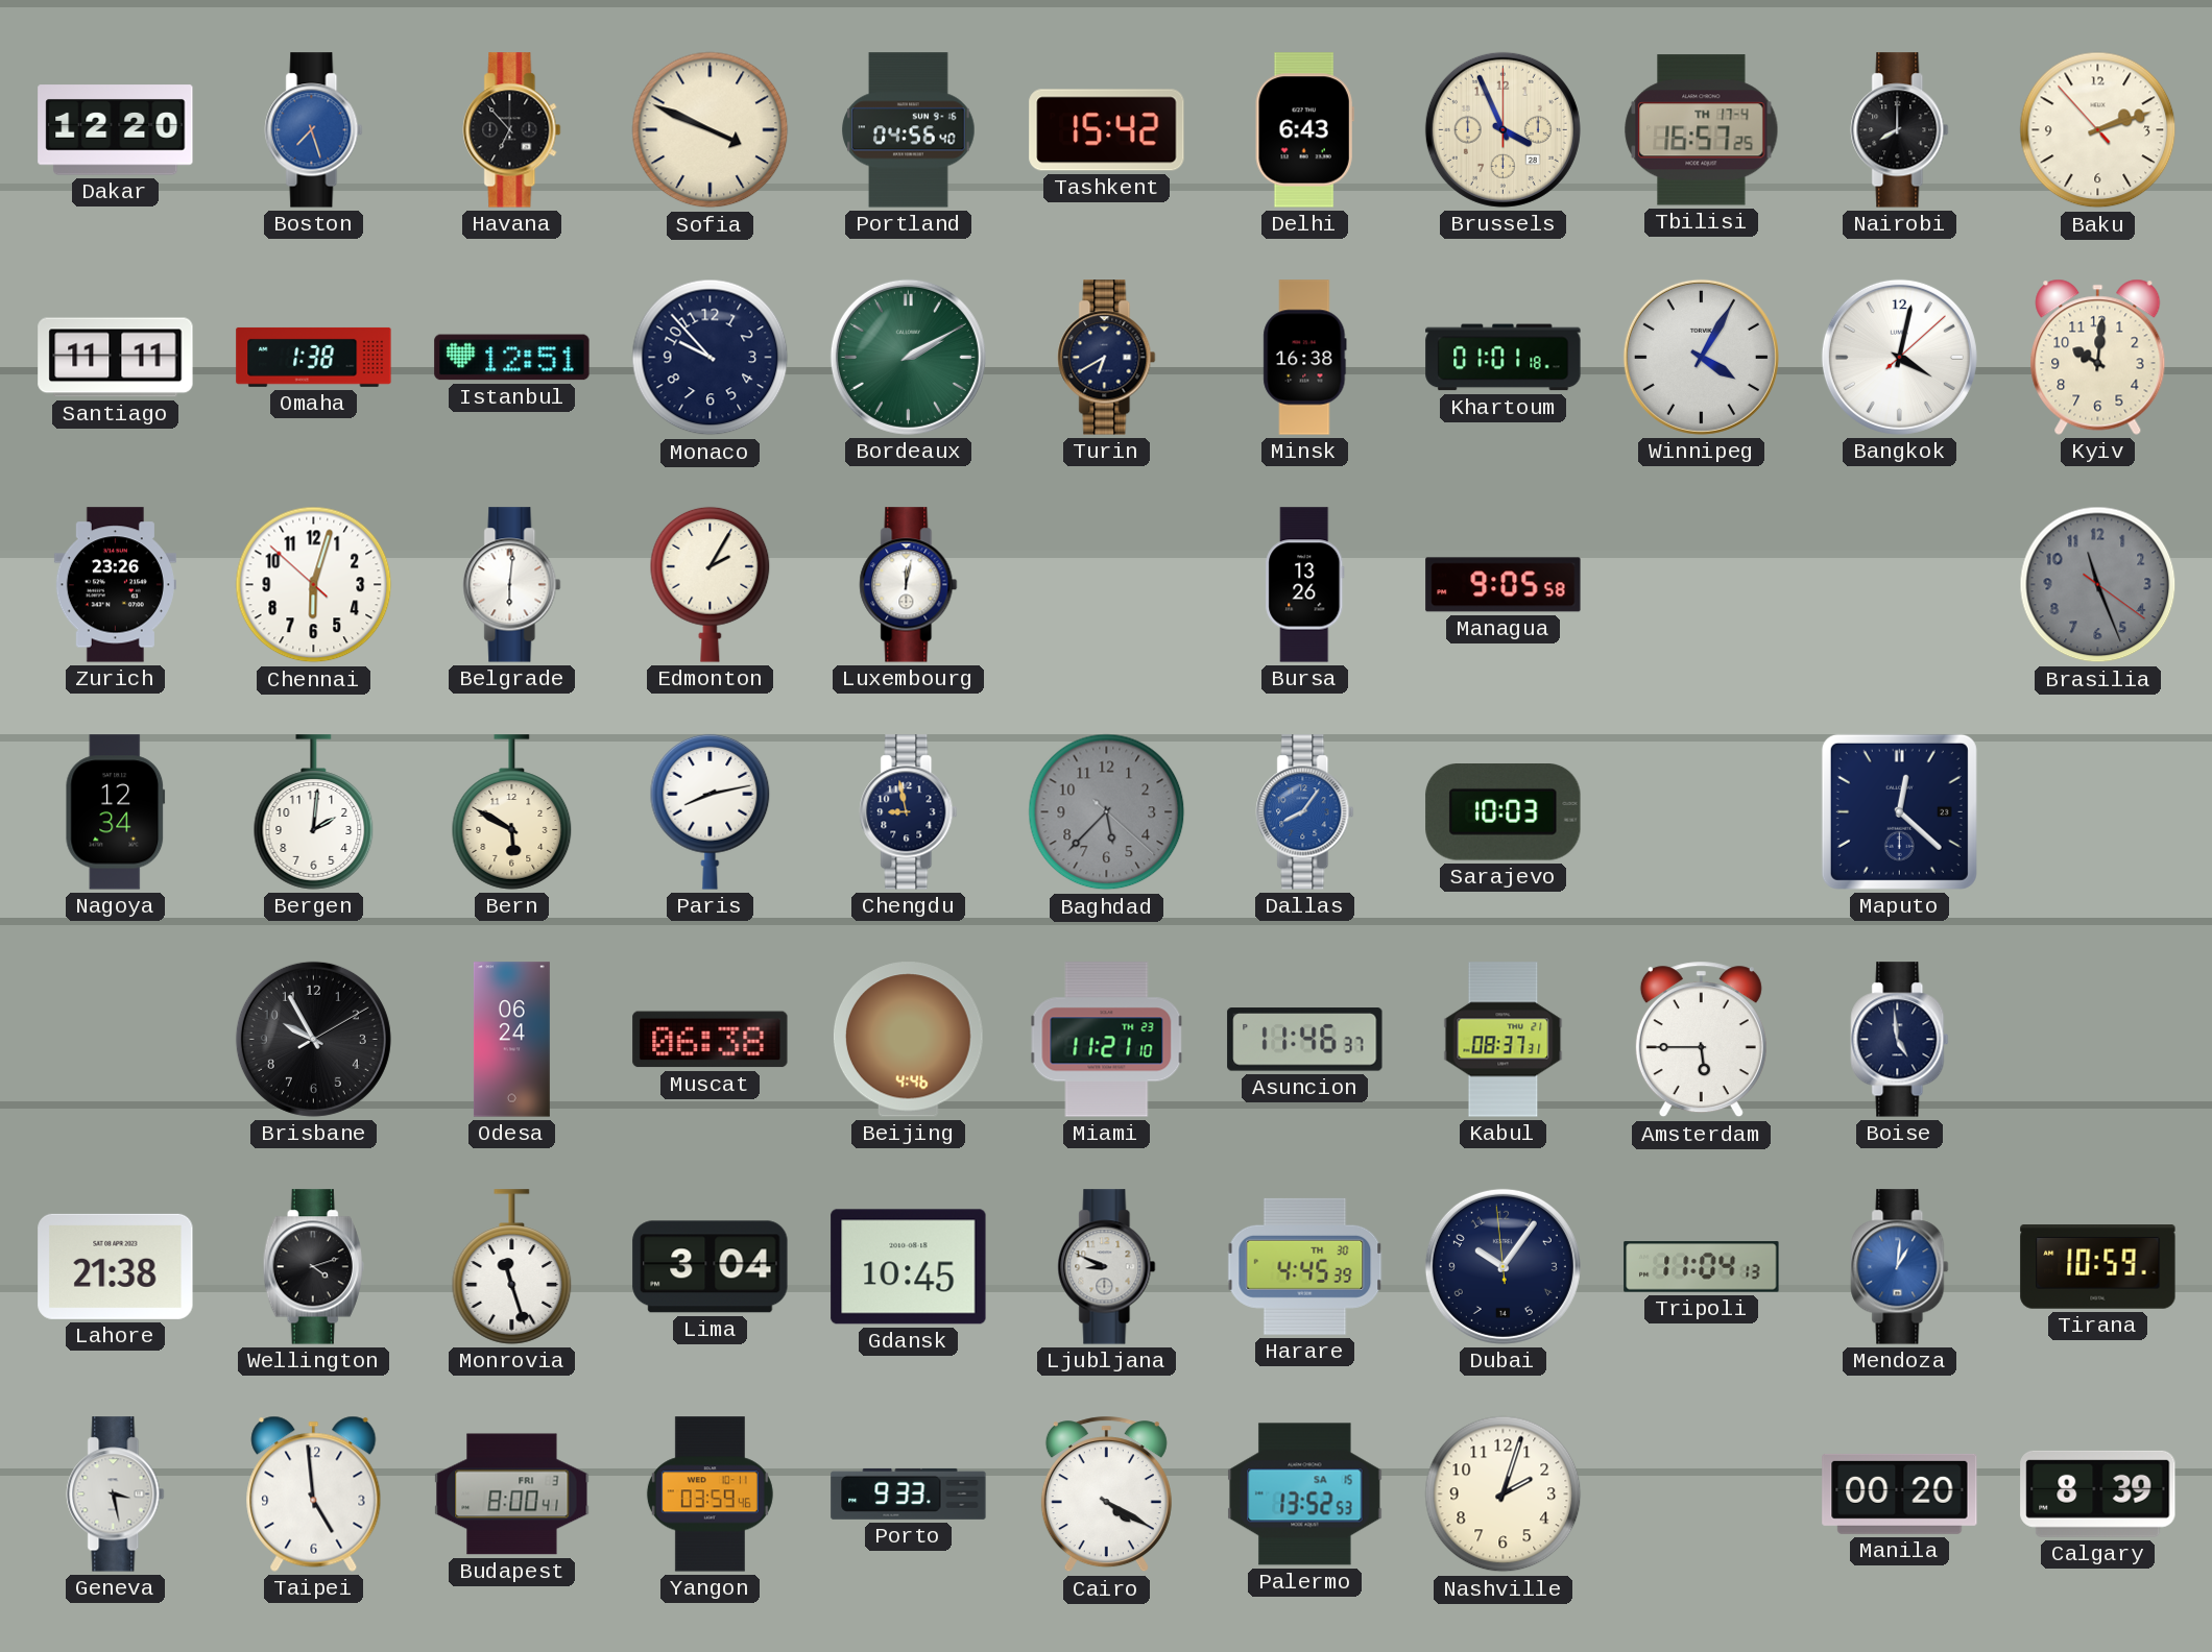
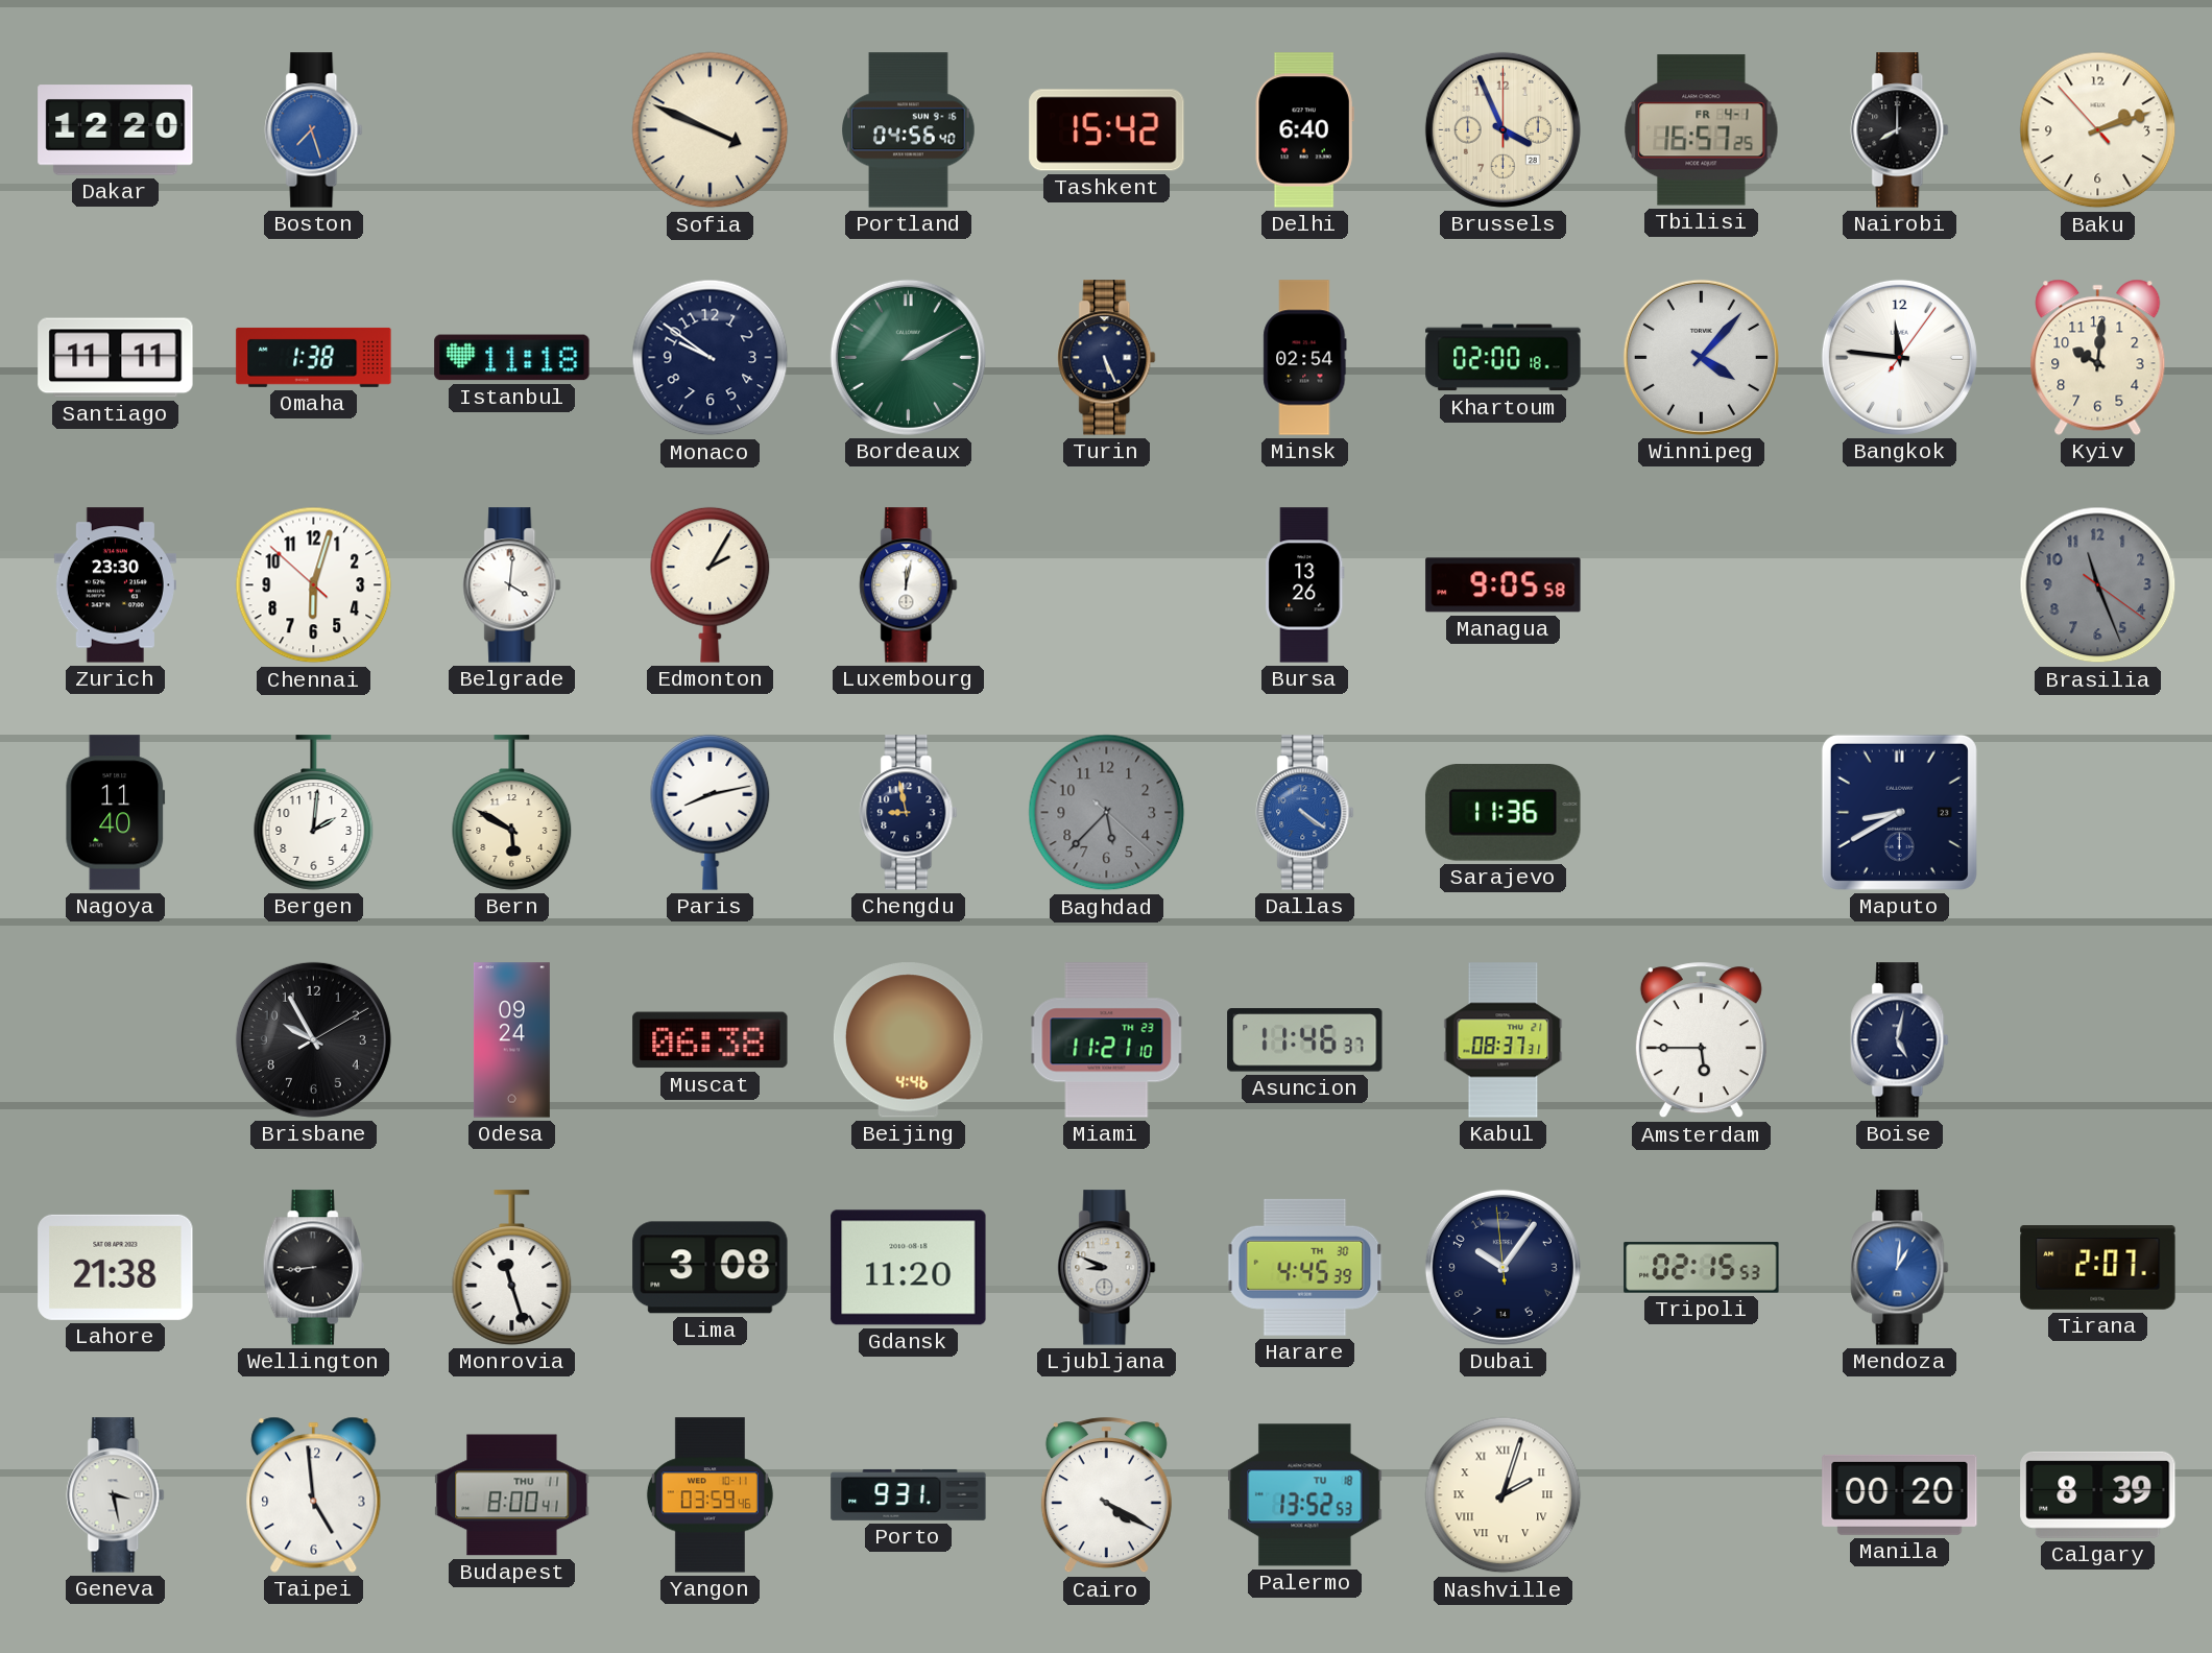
Havana: 6:53 -> none
Delhi: 6:43 -> 6:40
Tbilisi date: TH 17-4 -> FR 4-1
Istanbul: 12:51 -> 11:18
Monaco: 9:53 -> 9:51
Turin: 6:40 -> 5:26
Minsk: 16:38 -> 02:54
Khartoum: 01:01 -> 02:00
Winnipeg: 4:05 -> 4:07
Bangkok: 4:02 -> 11:46
Zurich: 23:26 -> 23:30
Belgrade: 6:01 -> 4:01
Nagoya: 12:34 -> 11:40
Dallas: 8:06 -> 4:21
Sarajevo: 10:03 -> 11:36
Maputo: 12:22 -> 8:40
Odesa: 06:24 -> 09:24
Boise: 4:59 -> 5:02
Wellington: 4:12 -> 8:44
Lima: 3:04 -> 3:08
Gdansk: 10:45 -> 11:20
Tripoli: 11:04 -> 02:15
Tirana: 10:59 -> 2:07
Budapest date: FRI 3 -> THU 11
Porto: 9:33 -> 9:31
Palermo date: SA 15 -> TU 18
Nashville numerals: Arabic -> Roman
